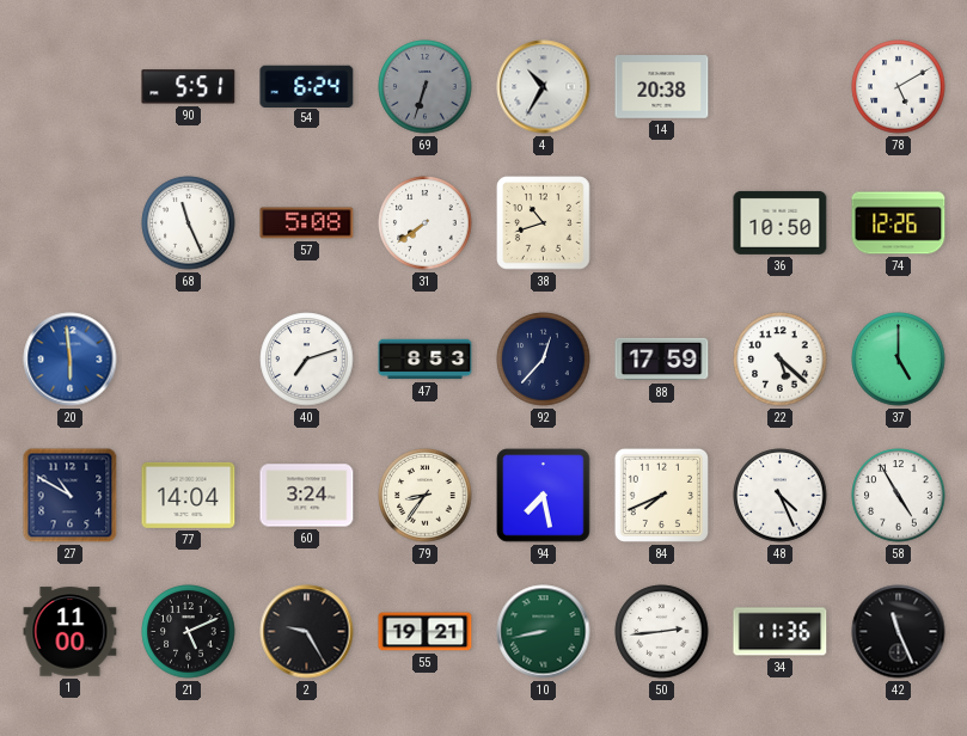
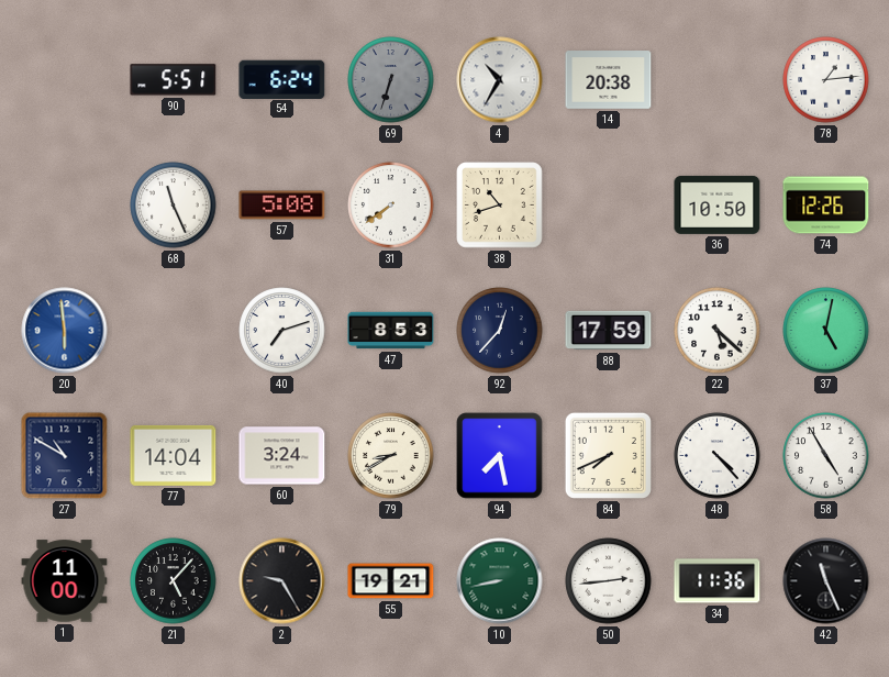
78: 5:10 -> 1:14
37: 5:00 -> 5:02
79: 8:36 -> 8:40
48: 4:26 -> 4:23
21: 5:11 -> 5:07
